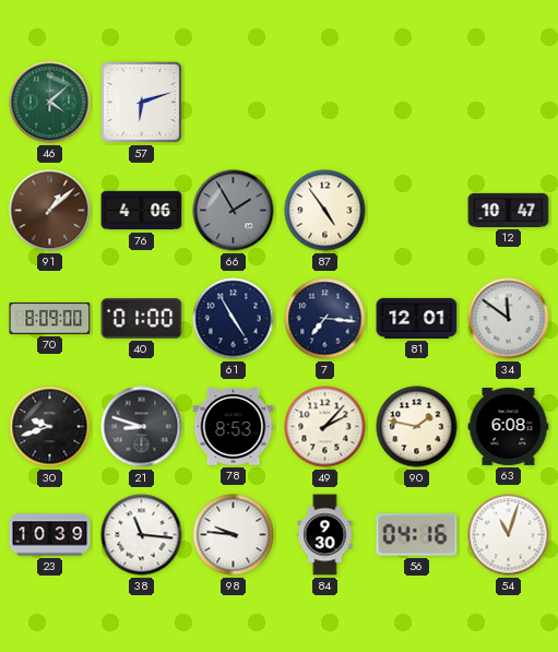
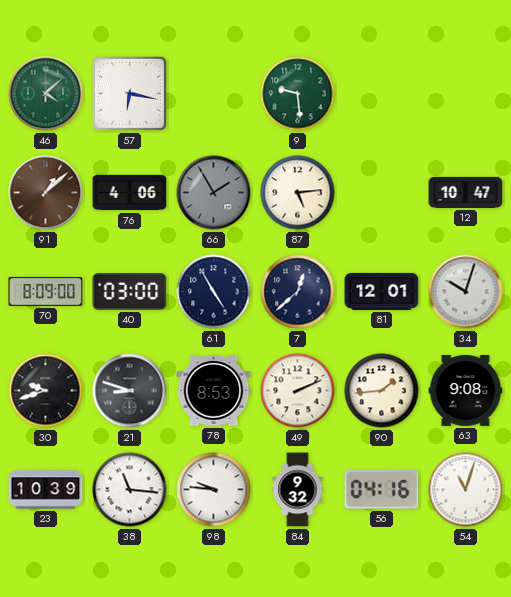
57: 6:12 -> 6:17
9: none -> 9:29
87: 4:54 -> 5:14
40: 01:00 -> 03:00
7: 7:16 -> 12:38
34: 11:51 -> 10:03
49: 2:07 -> 2:11
90: 1:47 -> 1:44
63: 6:08 -> 9:08
84: 9:30 -> 9:32
